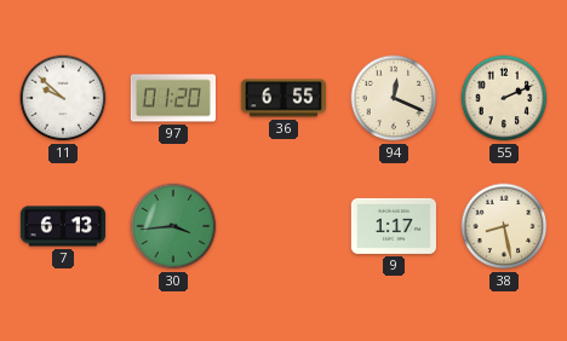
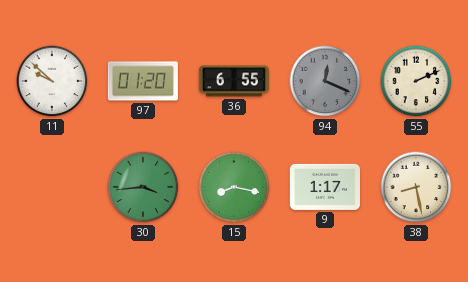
94 dial: cream -> grey
7: 6:13 -> none
15: none -> 8:17
